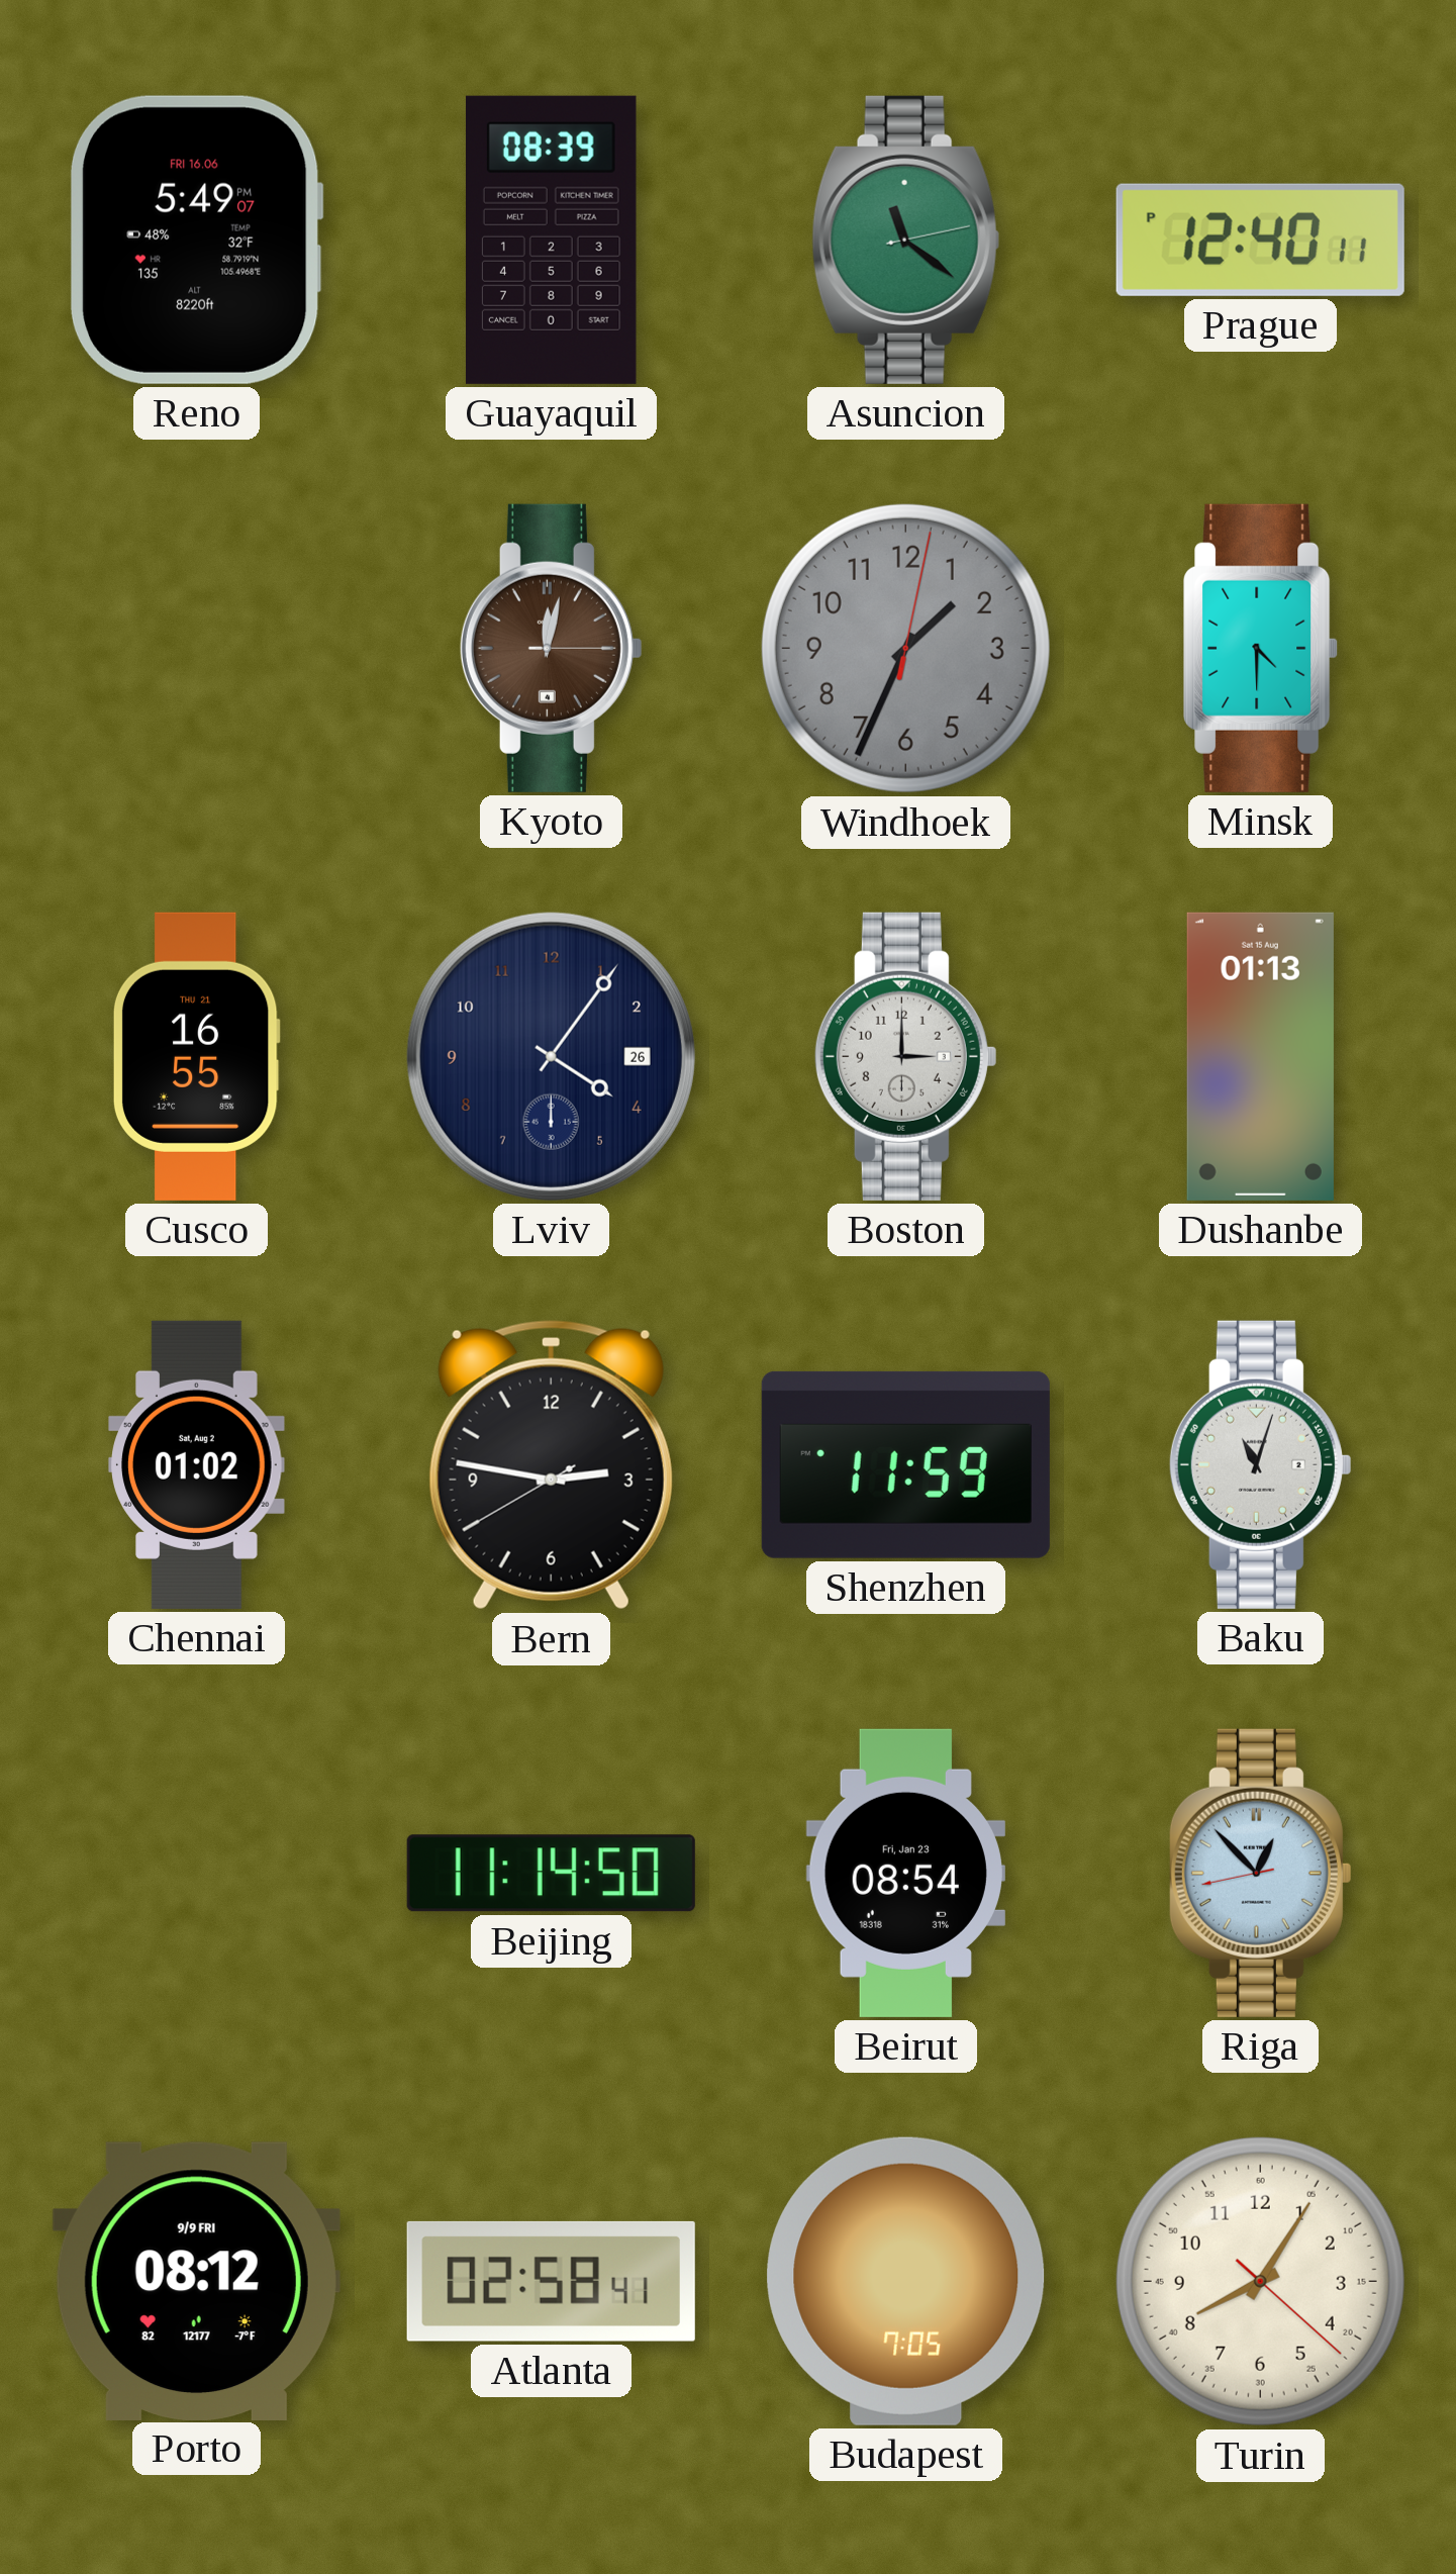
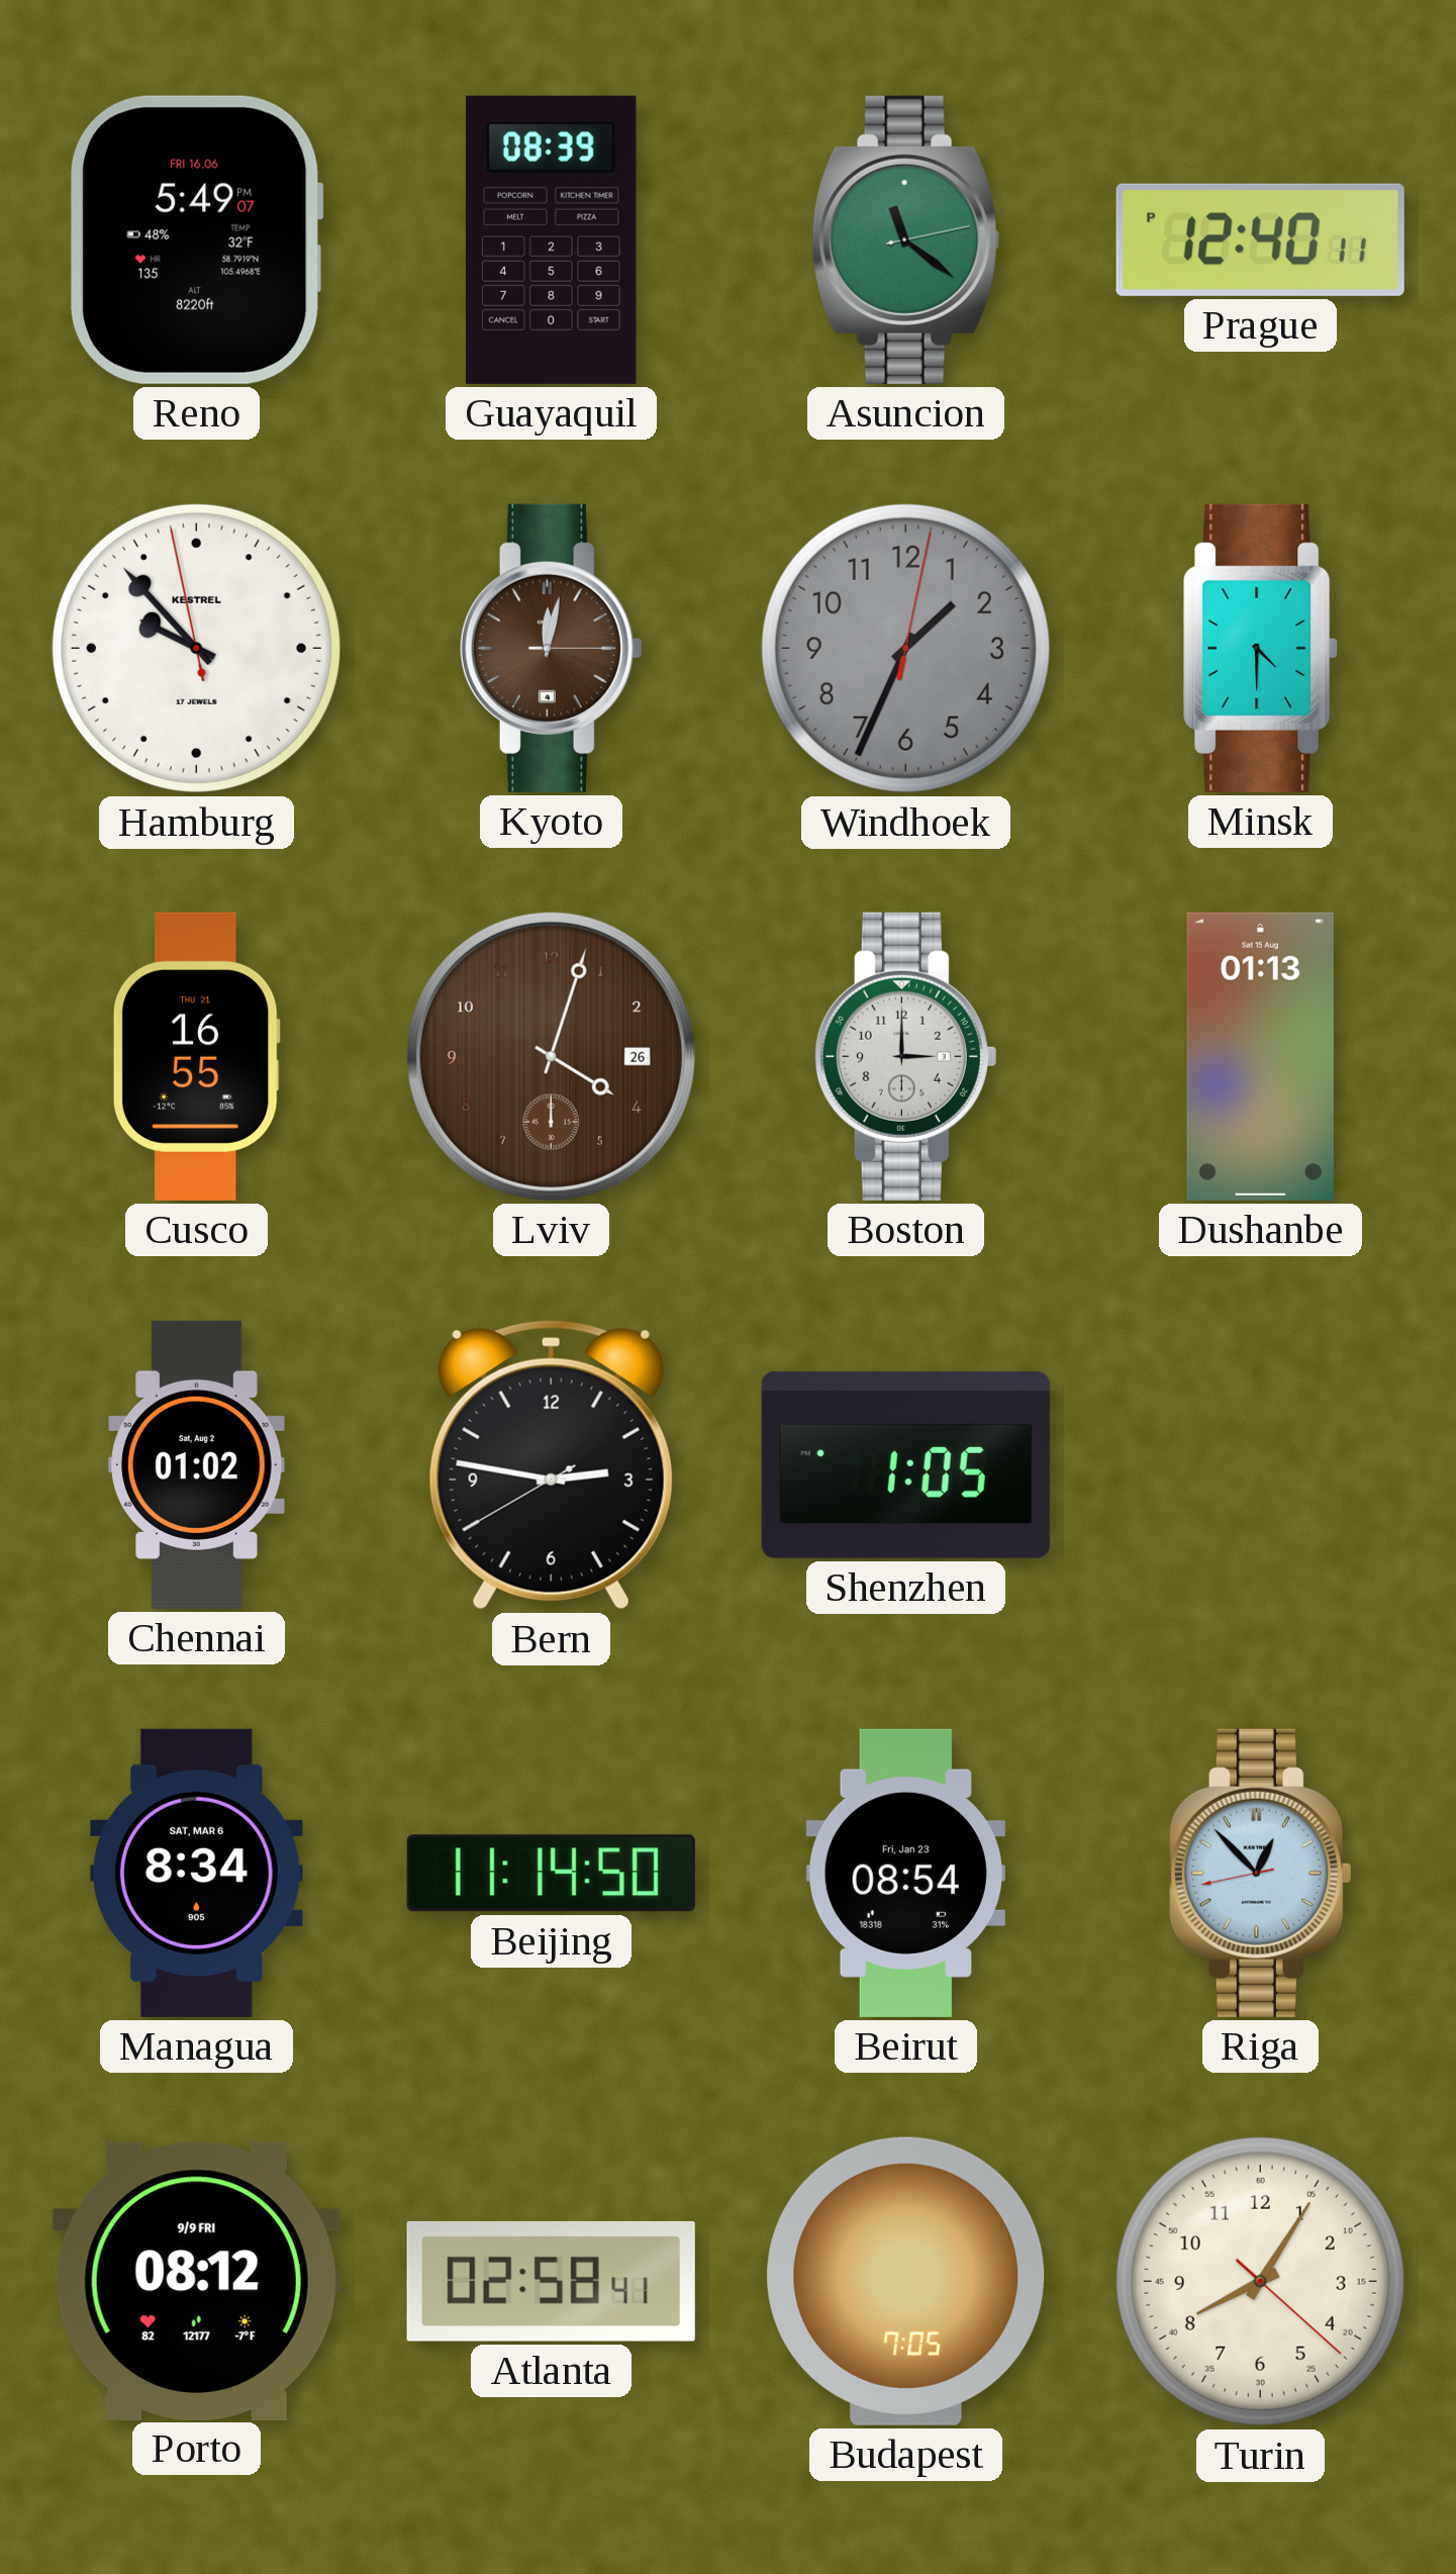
Hamburg: none -> 9:52
Lviv: 4:06 -> 4:03
Lviv dial: navy -> brown
Shenzhen: 11:59 -> 1:05
Baku: 11:03 -> none
Managua: none -> 8:34
